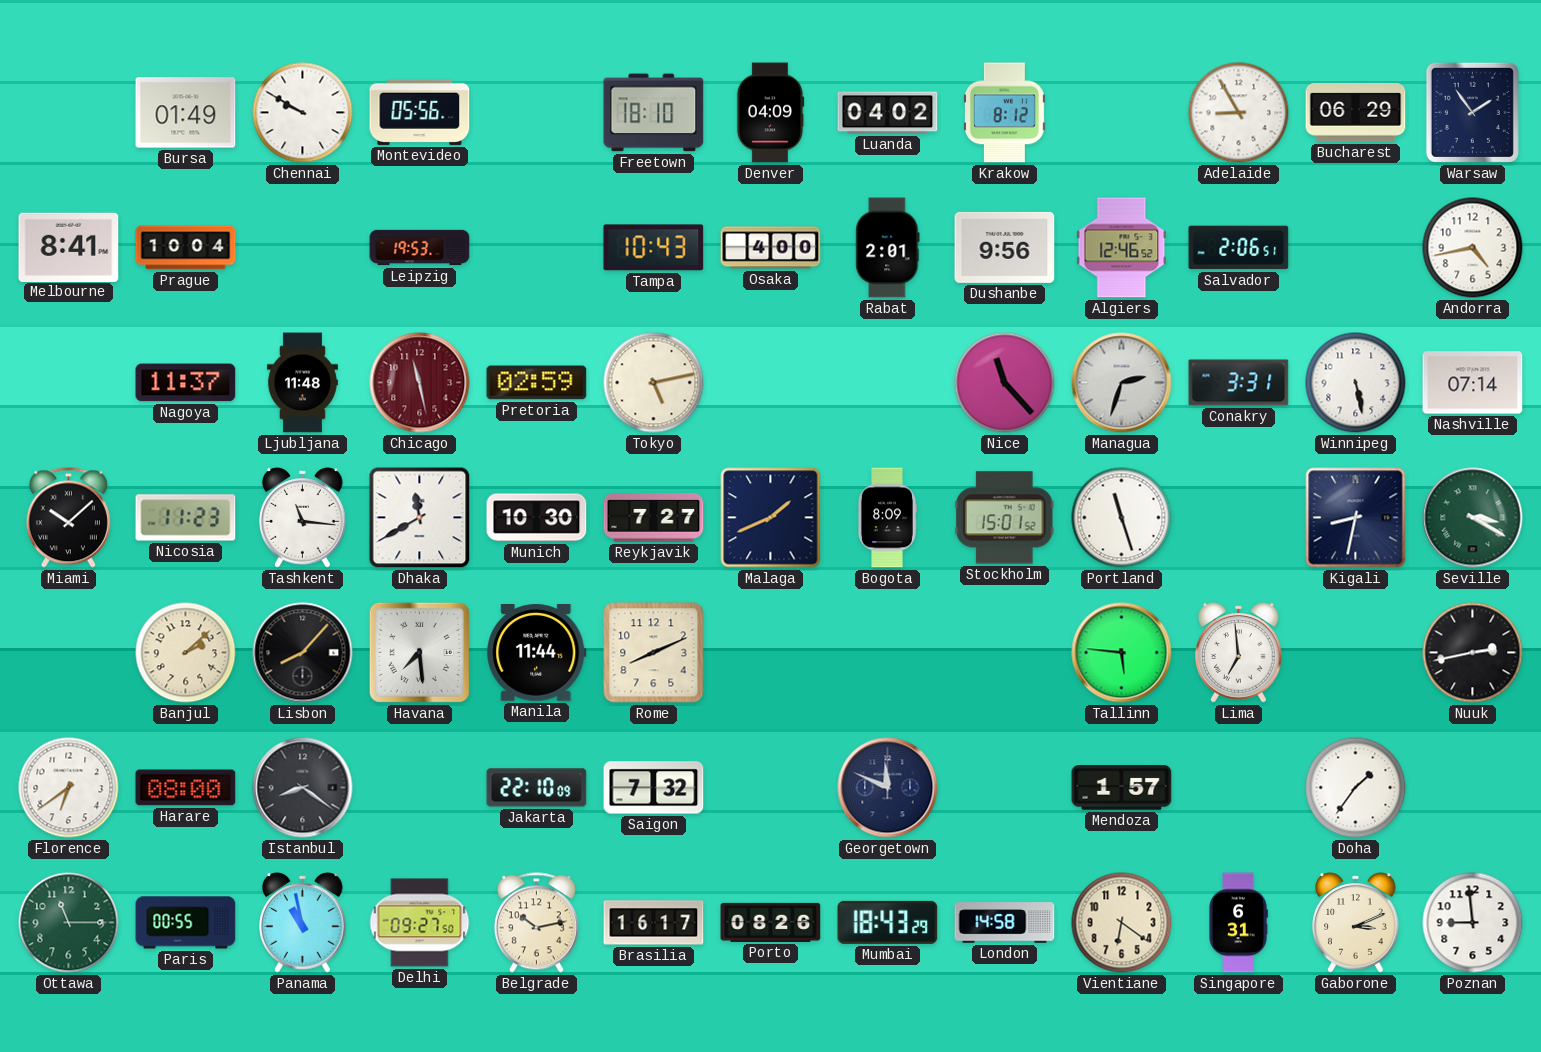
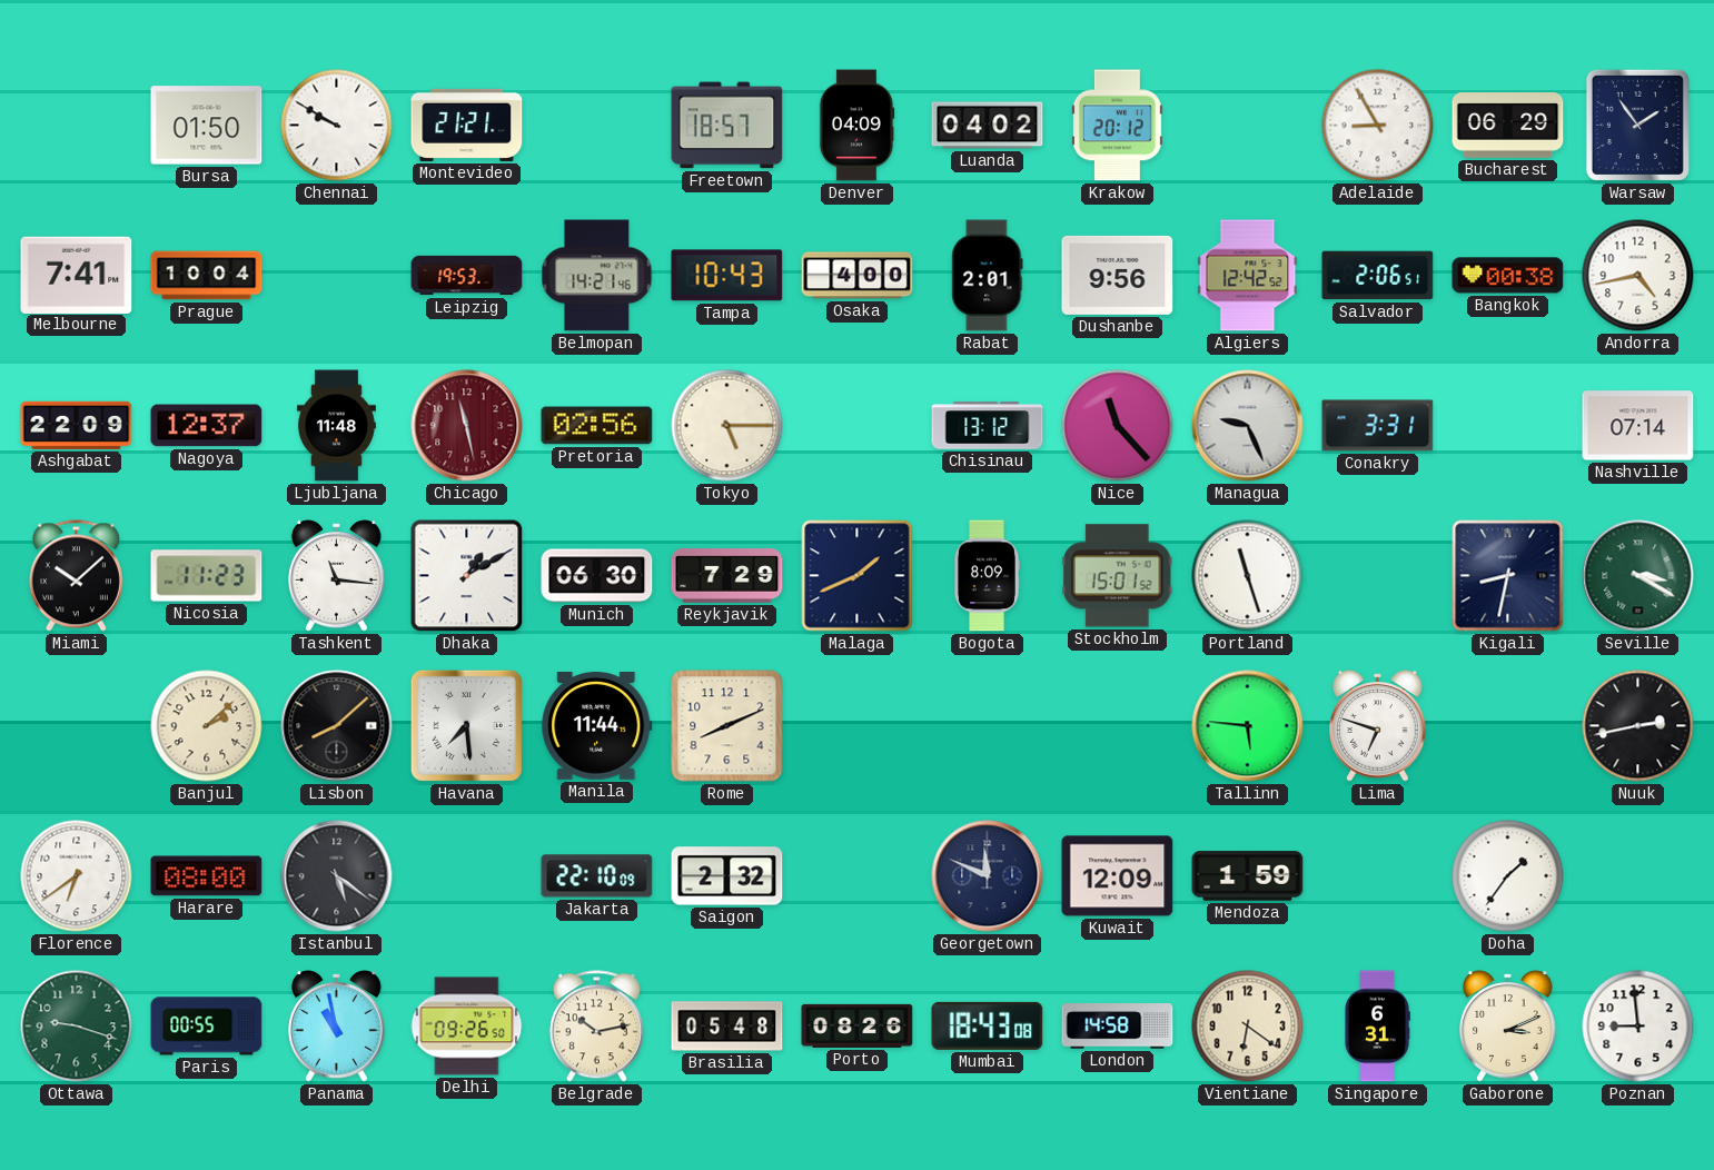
Bursa: 01:49 -> 01:50
Montevideo: 05:56 -> 21:21
Freetown: 18:10 -> 18:57
Krakow: 8:12 -> 20:12
Melbourne: 8:41 -> 7:41
Belmopan: none -> 14:21
Algiers: 12:46 -> 12:42
Bangkok: none -> 00:38
Ashgabat: none -> 22:09
Nagoya: 11:37 -> 12:37
Pretoria: 02:59 -> 02:56
Tokyo: 5:13 -> 5:15
Chisinau: none -> 13:12
Managua: 2:33 -> 9:26
Winnipeg: 5:28 -> none
Dhaka: 11:40 -> 1:10
Munich: 10:30 -> 06:30
Reykjavik: 7:27 -> 7:29
Lisbon: 8:07 -> 8:08
Lima: 6:59 -> 6:48
Istanbul: 8:21 -> 5:21
Saigon: 7:32 -> 2:32
Kuwait: none -> 12:09
Mendoza: 1:57 -> 1:59
Ottawa: 11:15 -> 9:18
Delhi: 09:27 -> 09:26
Brasilia: 16:17 -> 05:48
Mumbai: 18:43:29 -> 18:43:08
